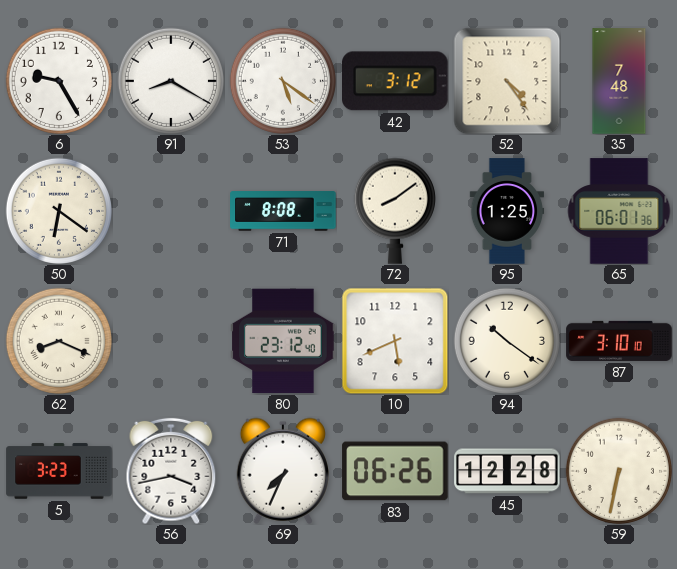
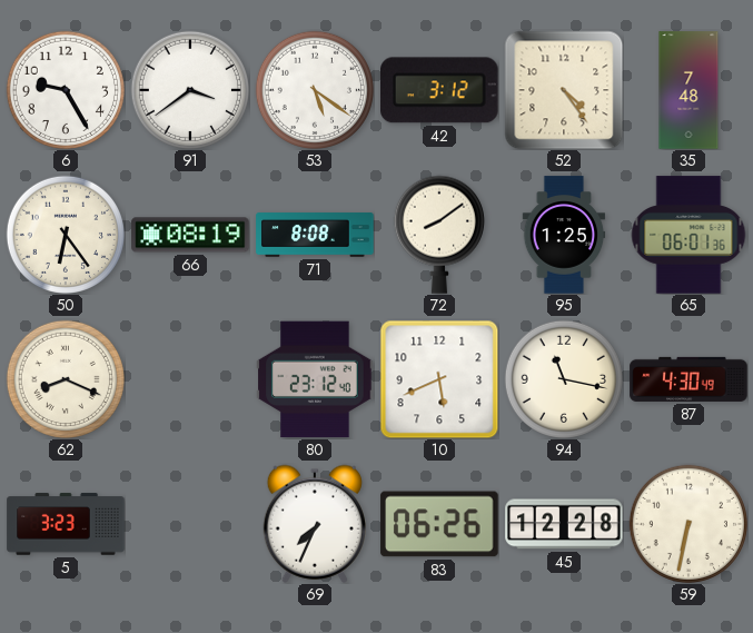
91: 8:20 -> 3:39
50: 6:21 -> 6:24
66: none -> 08:19
94: 10:21 -> 11:17
87: 3:10 -> 4:30
56: 3:43 -> none
